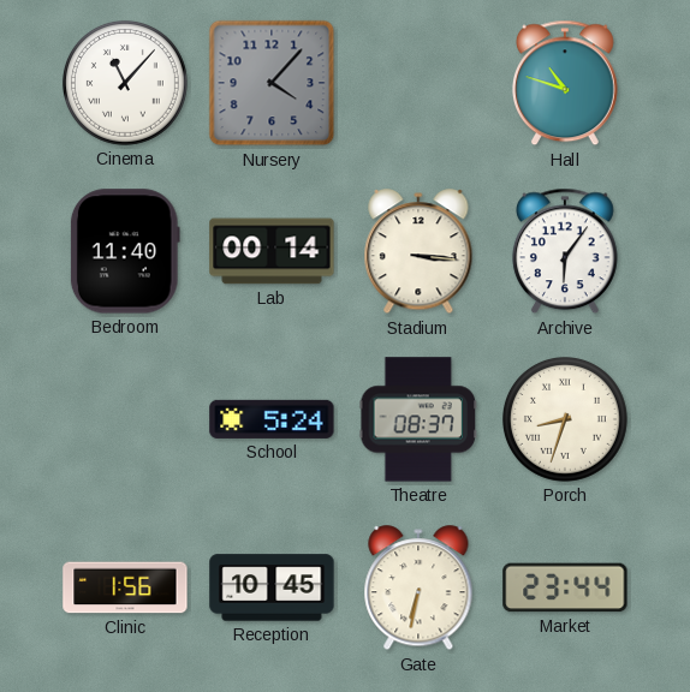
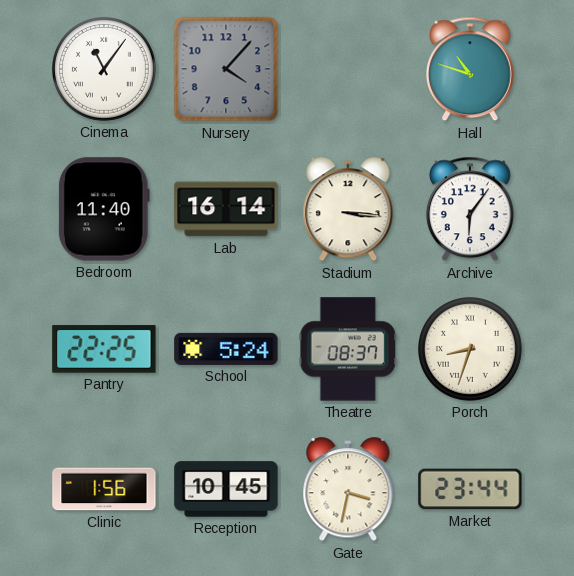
Cinema: 11:07 -> 11:06
Lab: 00:14 -> 16:14
Pantry: none -> 22:25
Gate: 6:32 -> 3:32
